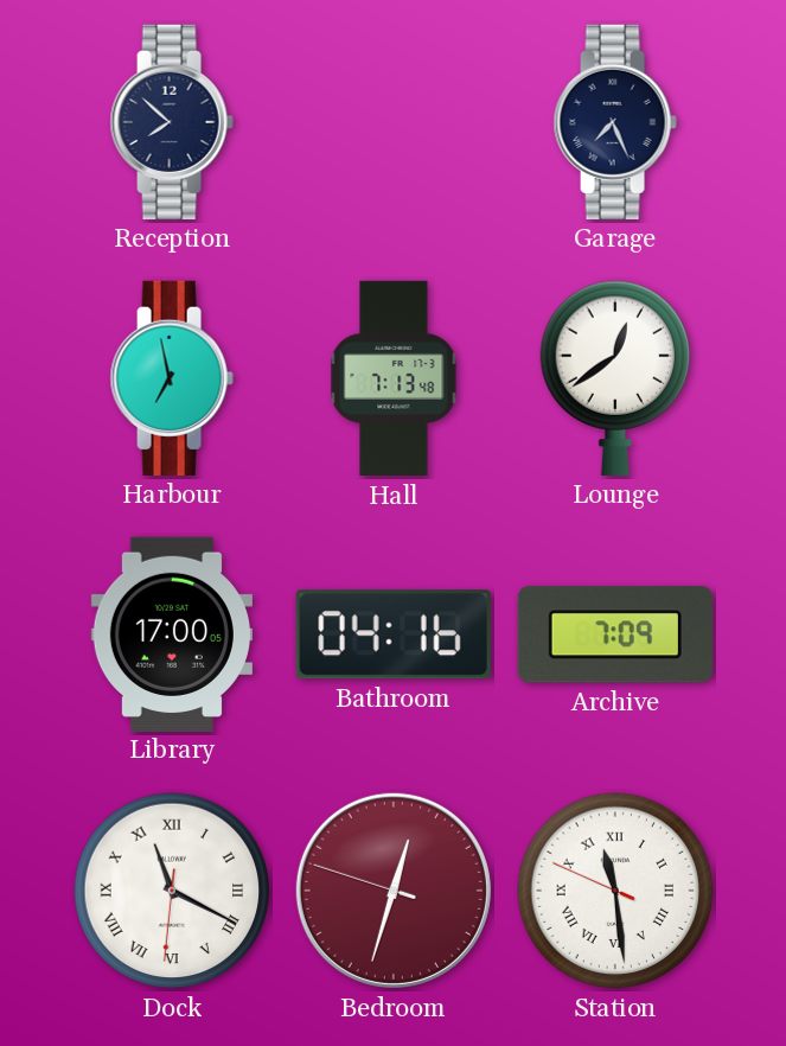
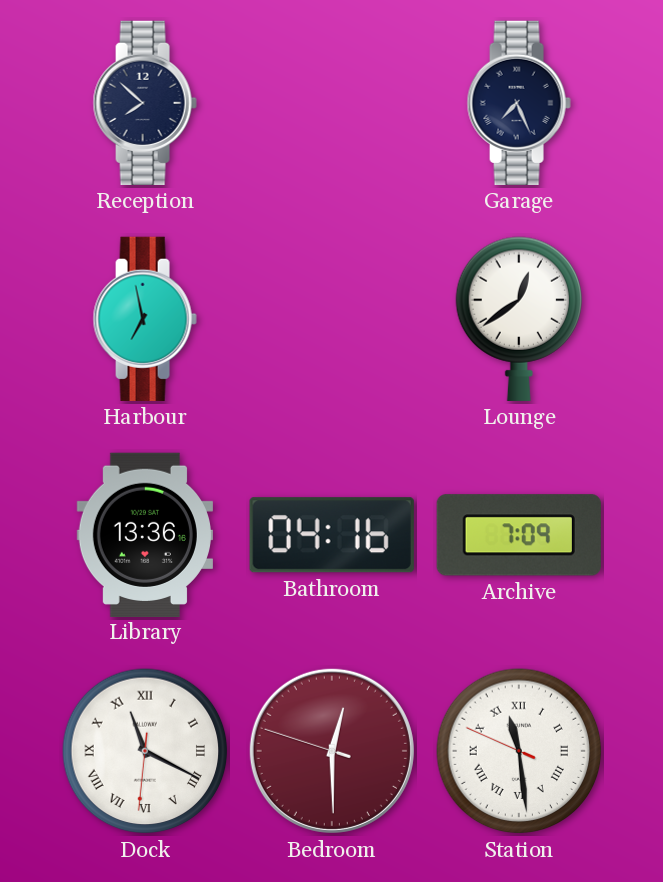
Hall: 7:13 -> none
Library: 17:00 -> 13:36
Bedroom: 12:32 -> 12:29
